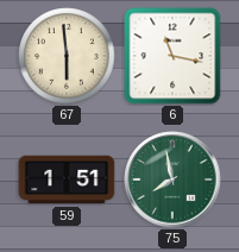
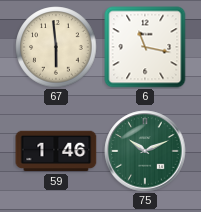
59: 1:51 -> 1:46
75: 7:58 -> 10:11
